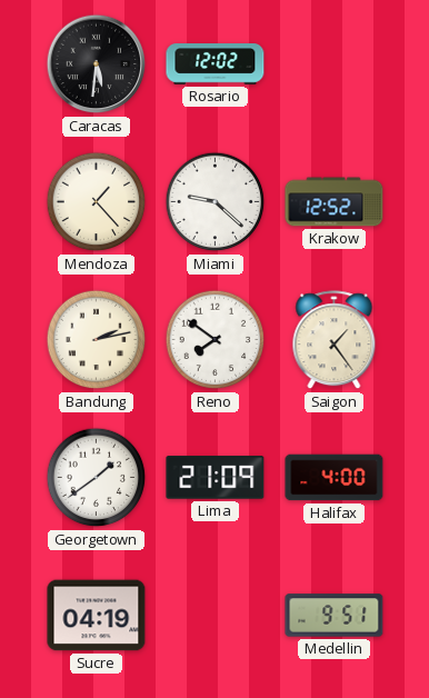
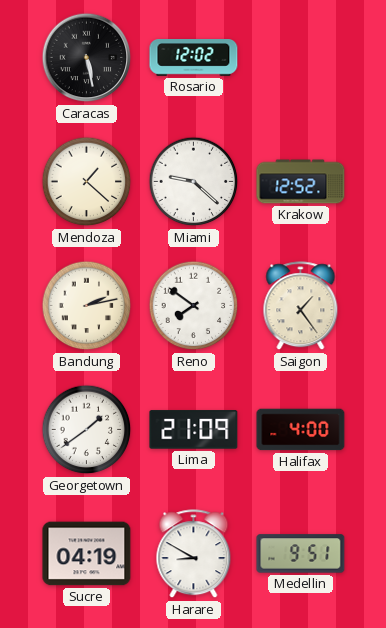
Caracas: 5:31 -> 5:28
Mendoza: 1:23 -> 1:22
Harare: none -> 8:50
